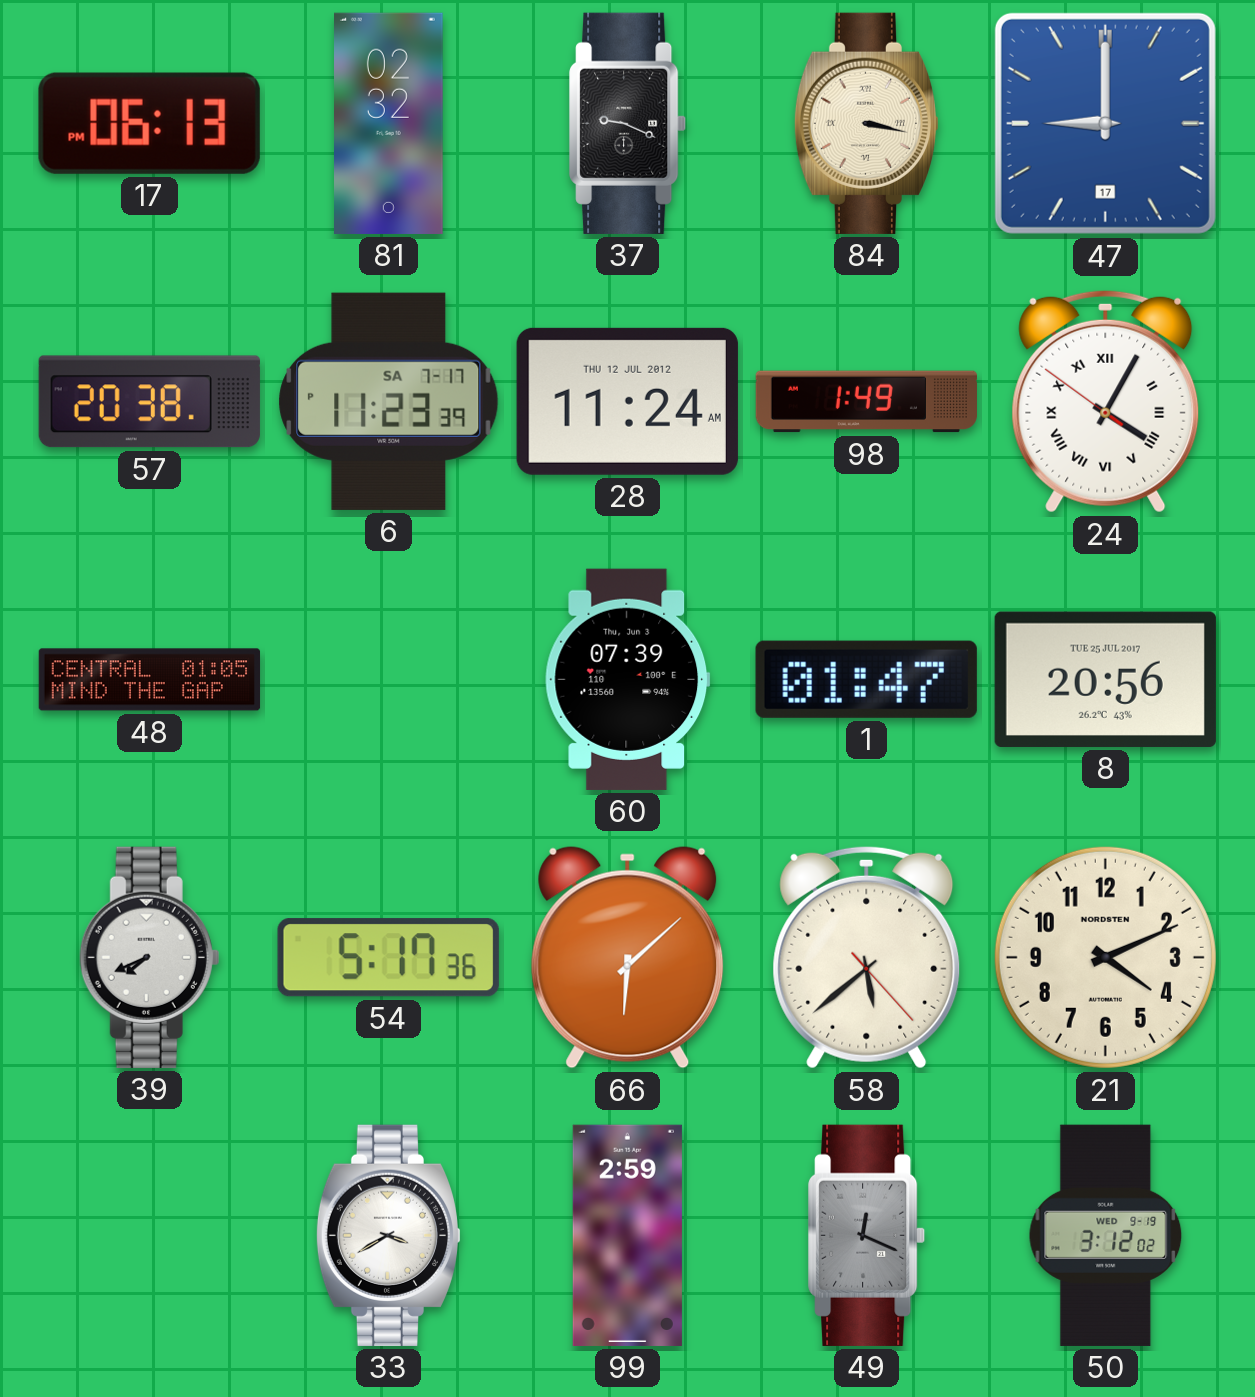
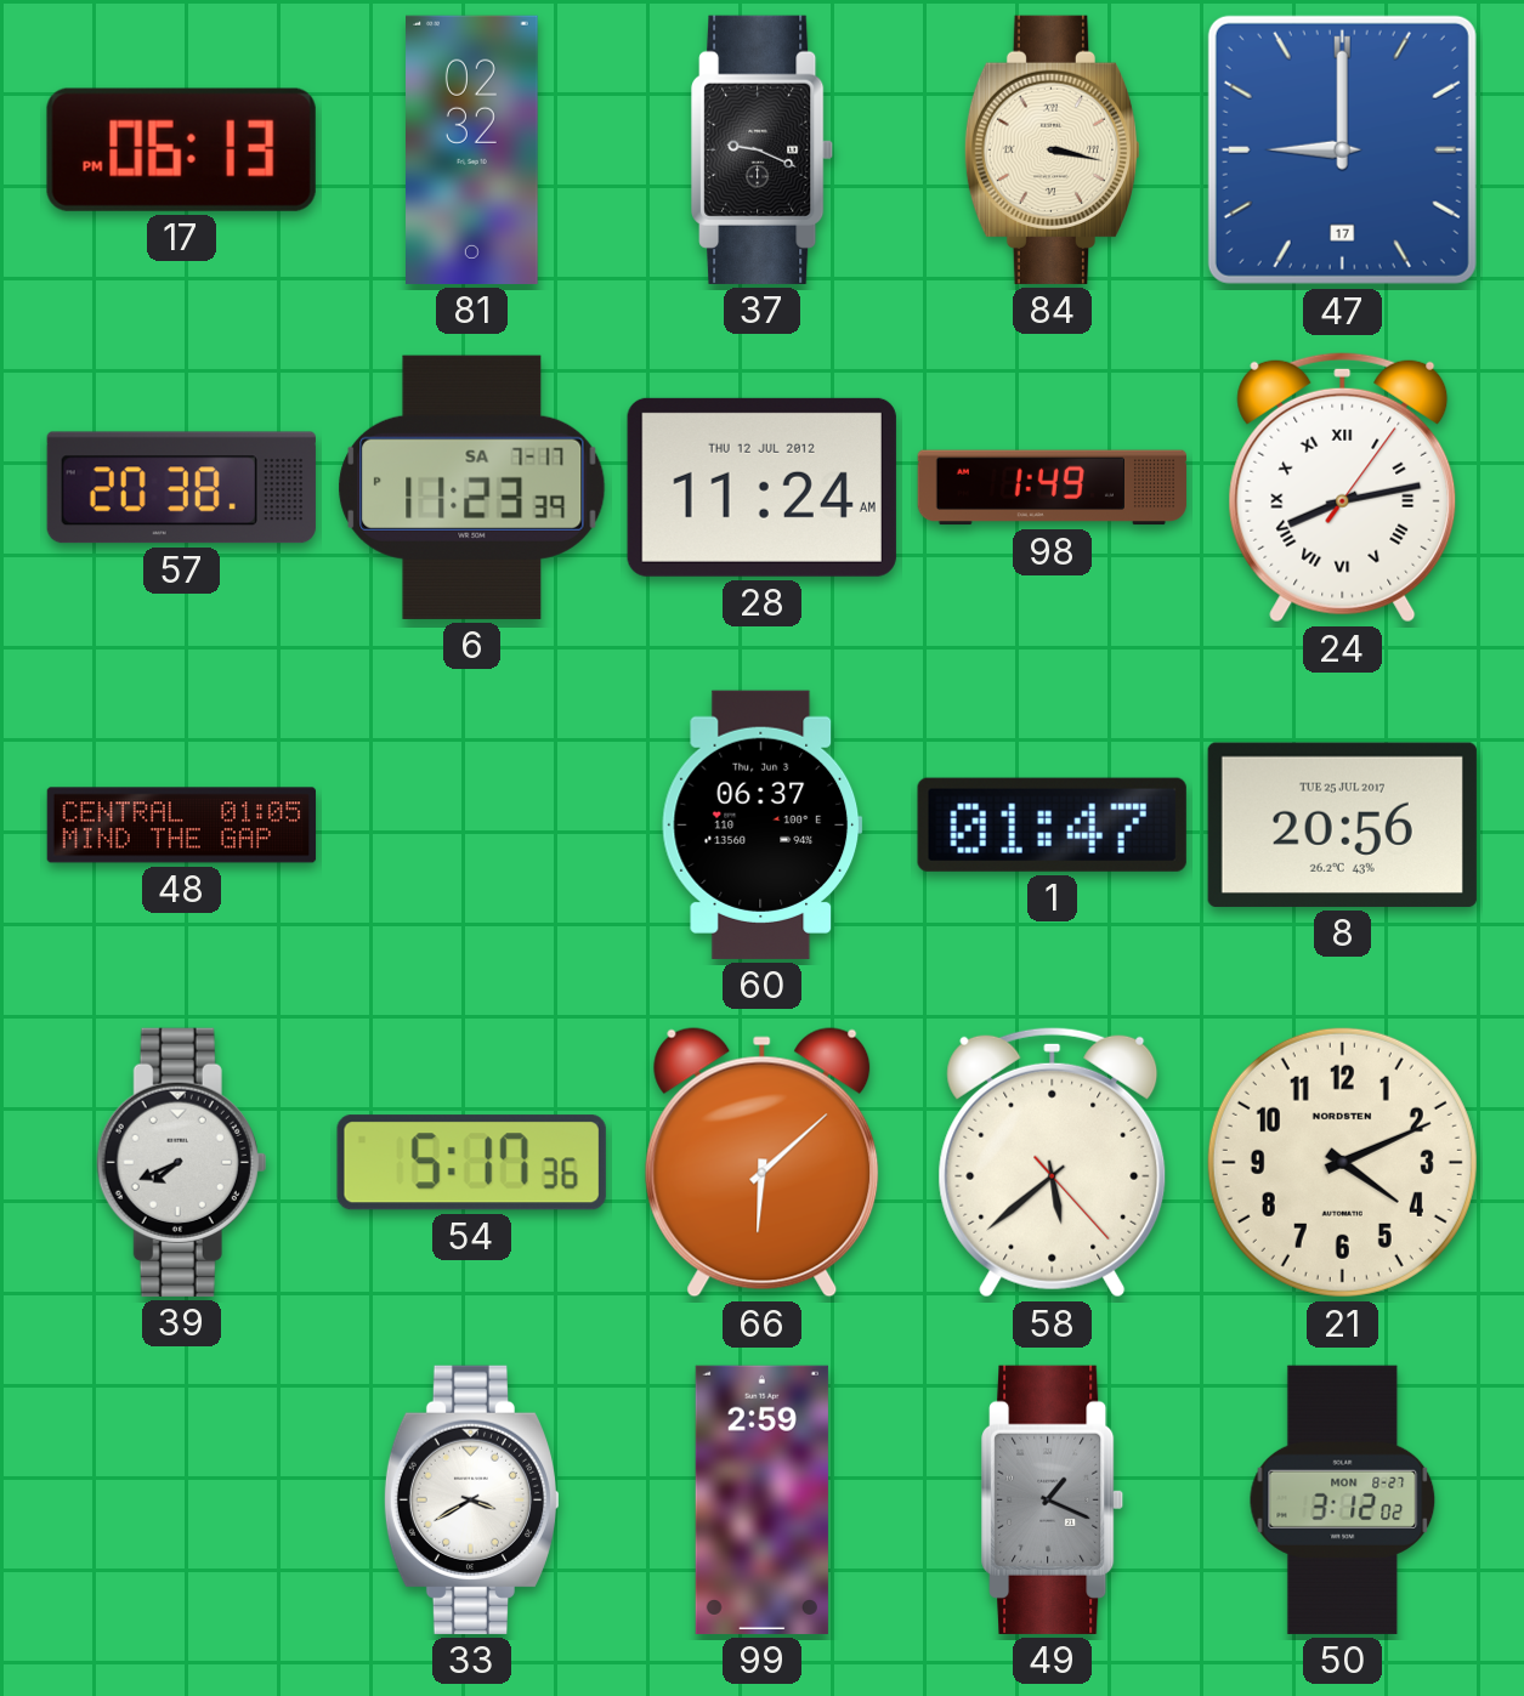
24: 4:04 -> 8:13
60: 07:39 -> 06:37
49: 12:19 -> 1:19
50 date: WED 9-19 -> MON 8-27
